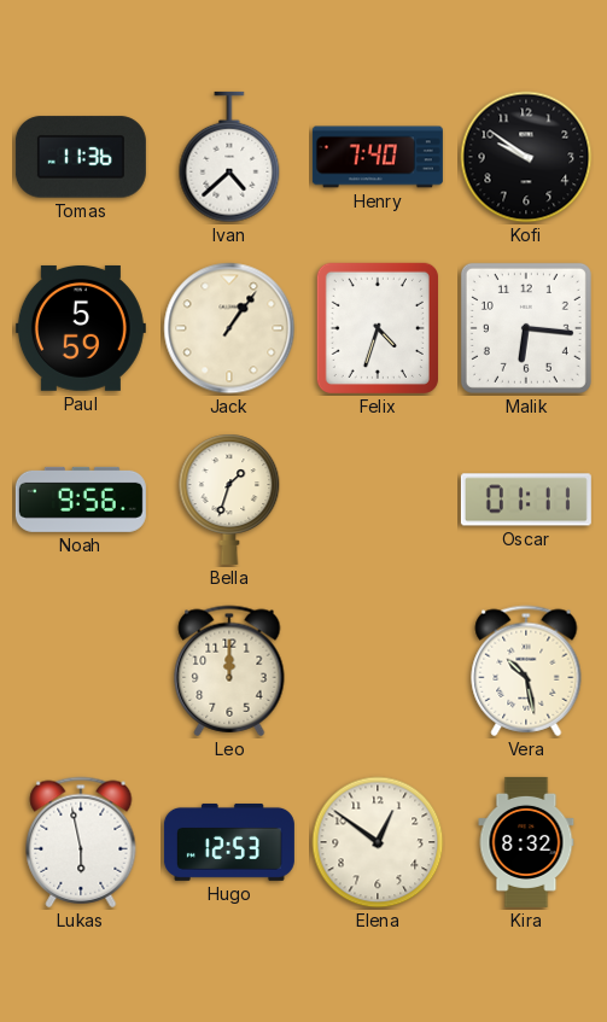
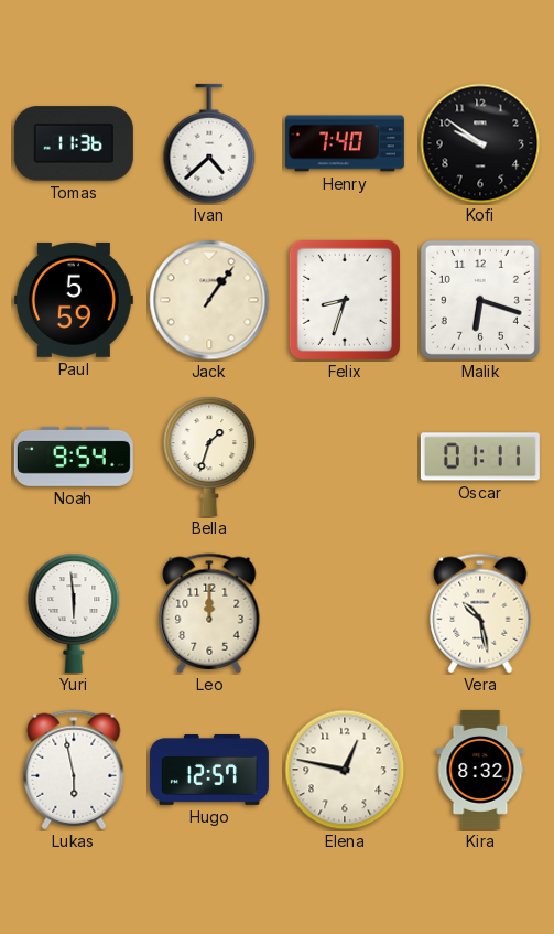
Felix: 4:33 -> 8:33
Malik: 6:16 -> 6:18
Noah: 9:56 -> 9:54
Yuri: none -> 5:59
Hugo: 12:53 -> 12:57
Elena: 12:51 -> 12:47
